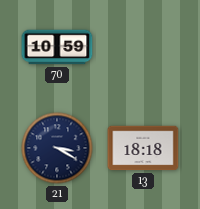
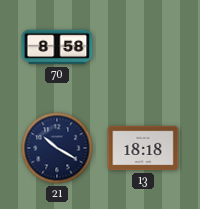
70: 10:59 -> 8:58
21: 3:20 -> 10:20
